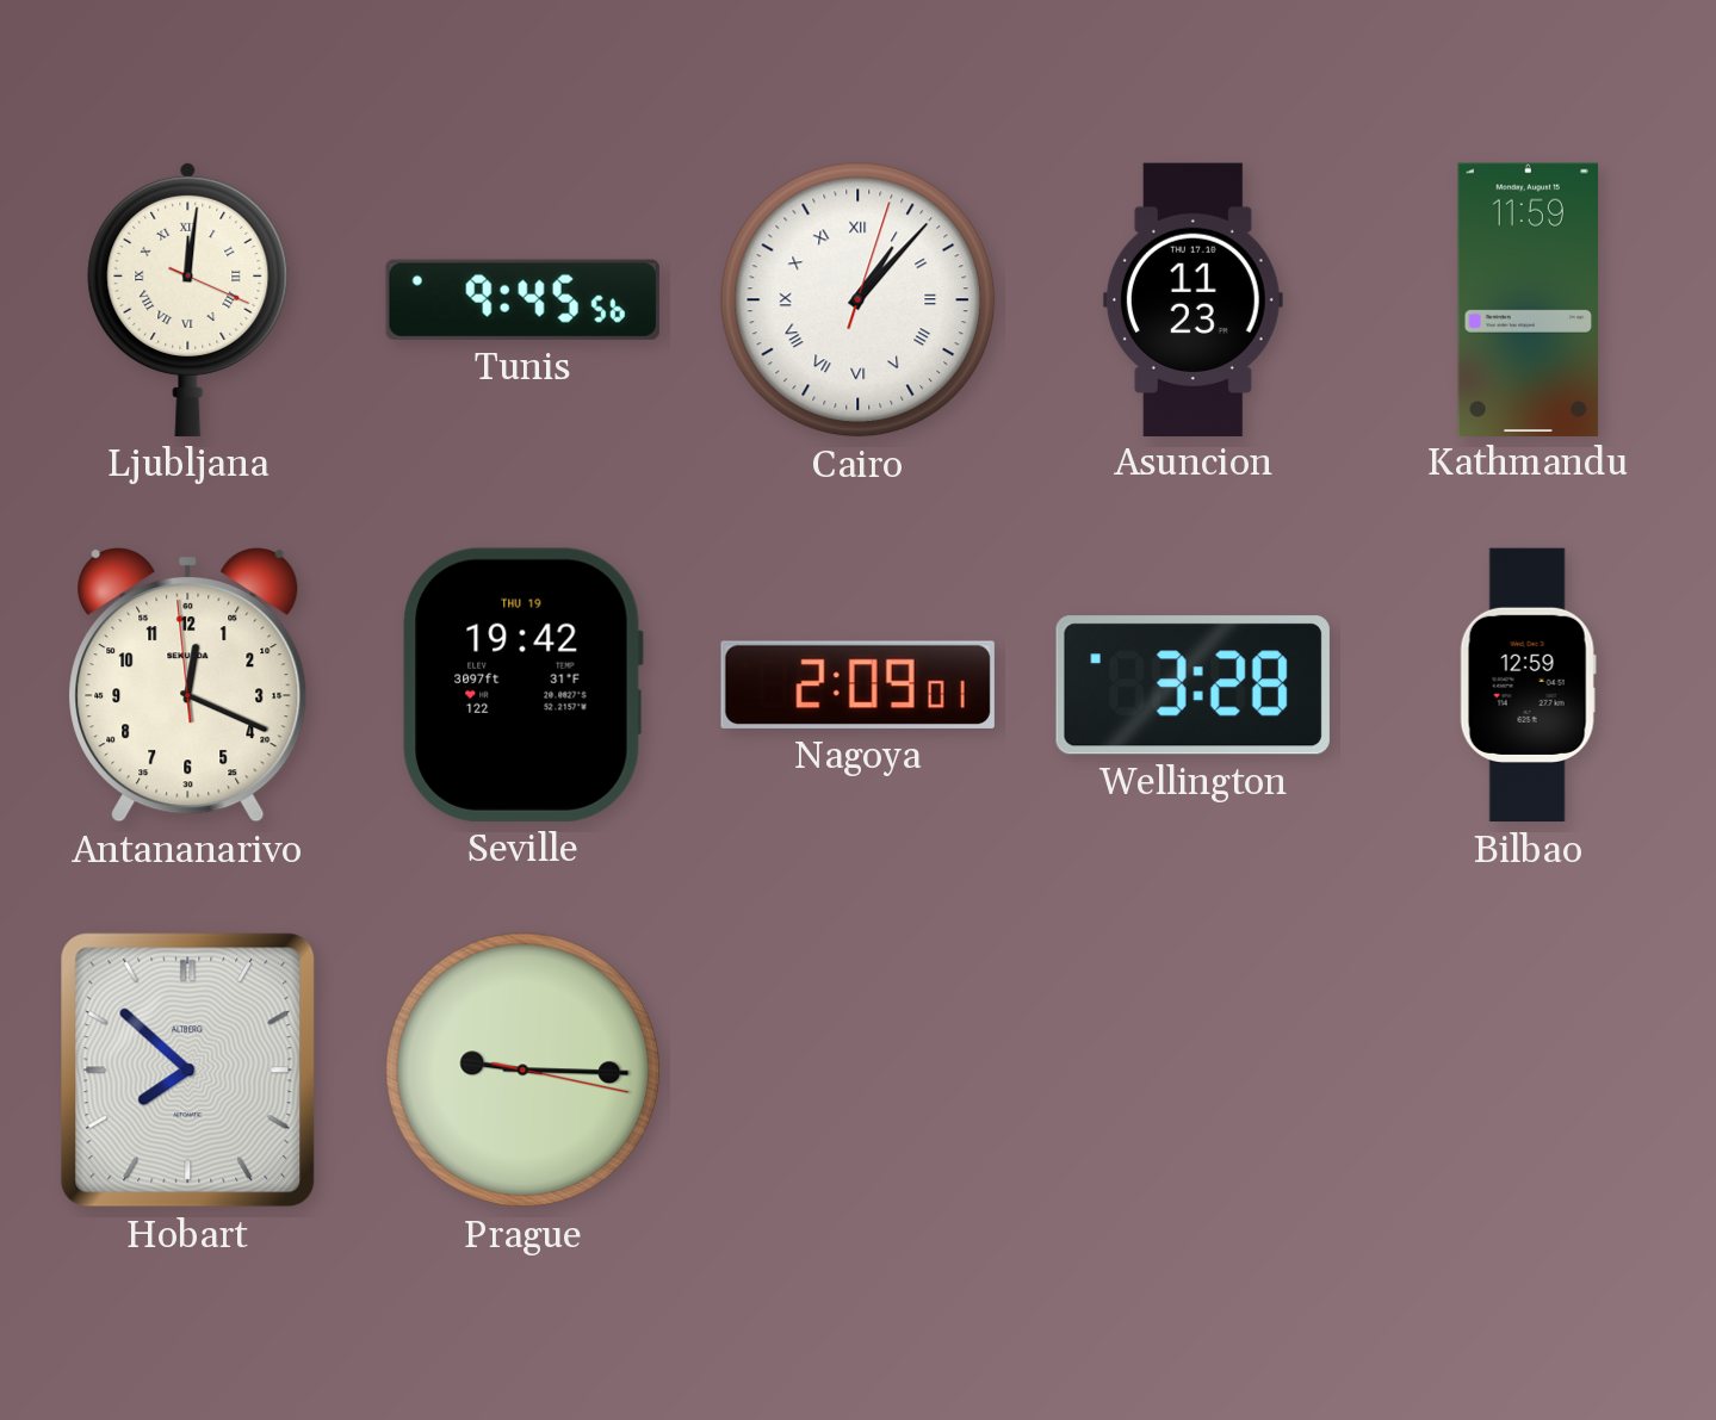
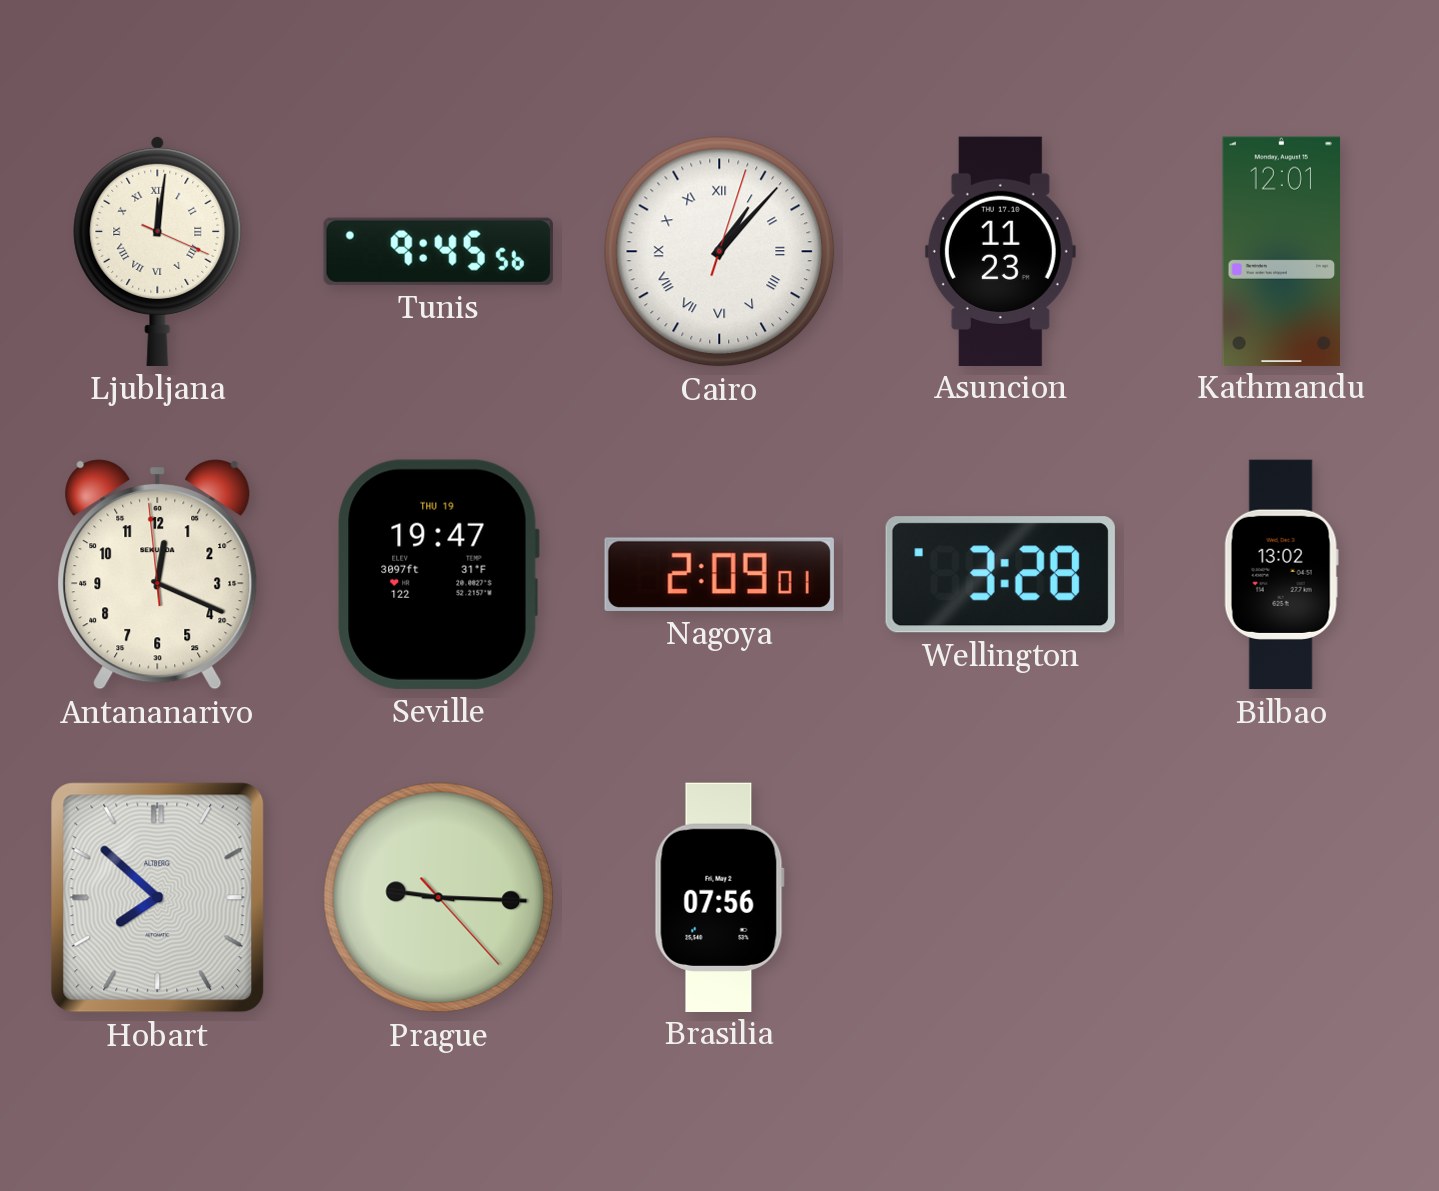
Kathmandu: 11:59 -> 12:01
Seville: 19:42 -> 19:47
Bilbao: 12:59 -> 13:02
Prague: 9:15:17 -> 9:15:23
Brasilia: none -> 07:56
